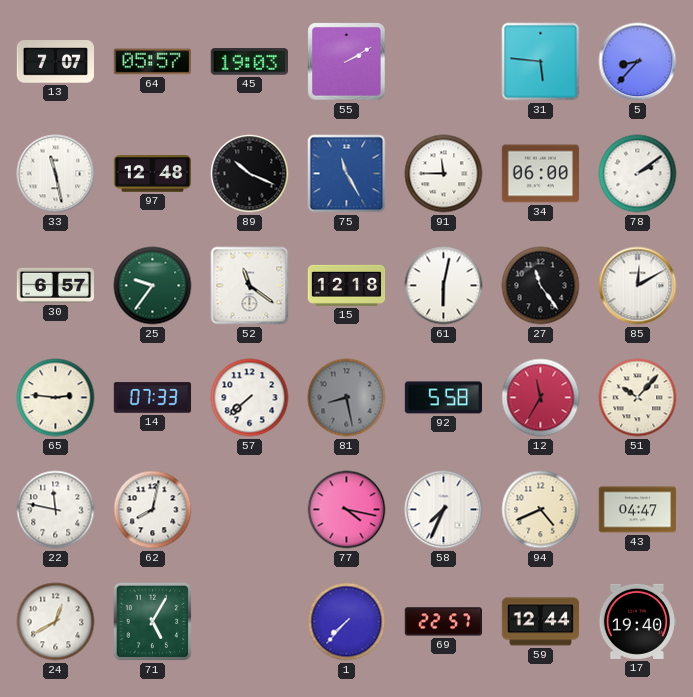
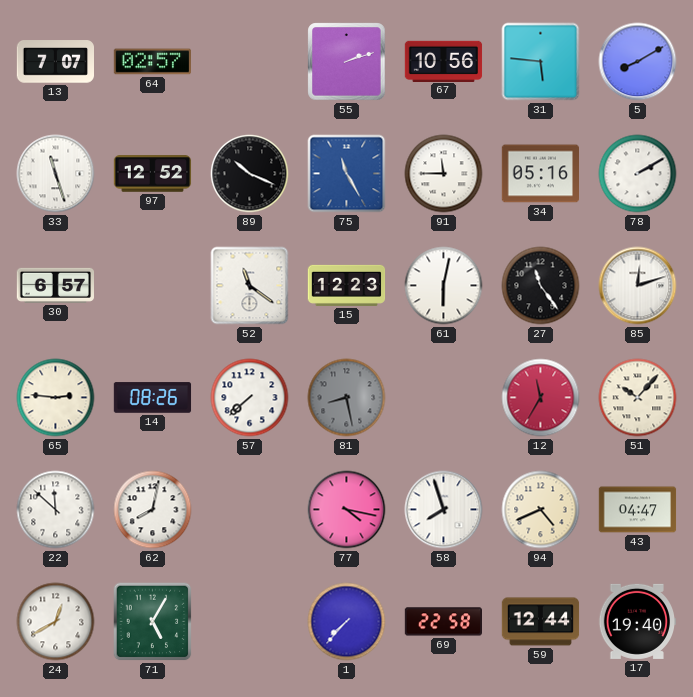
64: 05:57 -> 02:57
45: 19:03 -> none
55: 2:10 -> 2:12
67: none -> 10:56
5: 8:37 -> 8:10
33: 11:28 -> 11:27
97: 12:48 -> 12:52
34: 06:00 -> 05:16
78: 2:09 -> 2:10
25: 9:36 -> none
15: 12:18 -> 12:23
85: 12:10 -> 12:12
14: 07:33 -> 08:26
92: 5:58 -> none
22: 11:47 -> 11:52
58: 7:34 -> 7:57
69: 22:57 -> 22:58
